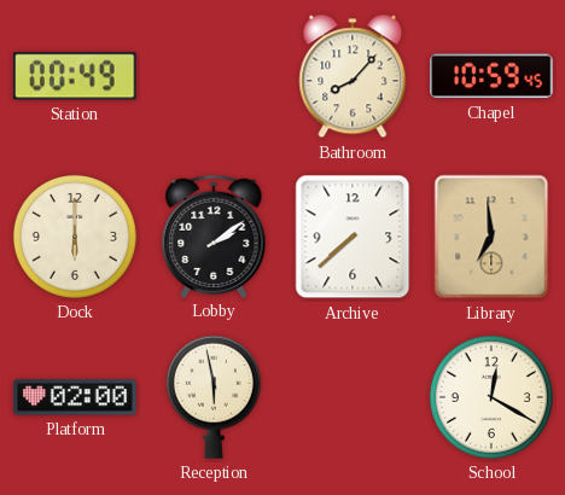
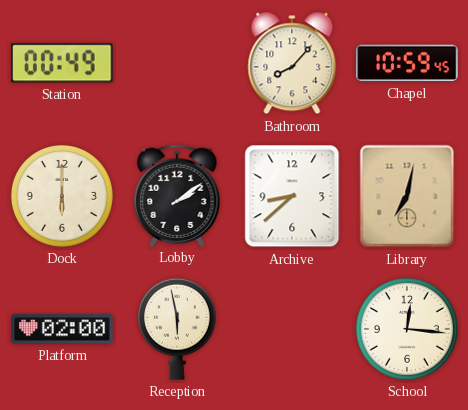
Archive: 7:38 -> 8:38
Library: 6:59 -> 7:02
School: 12:20 -> 12:16
